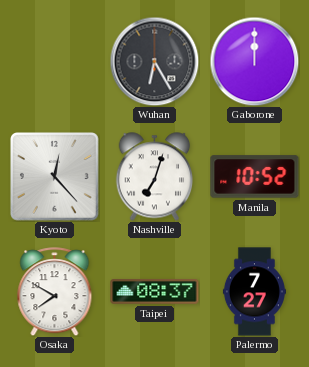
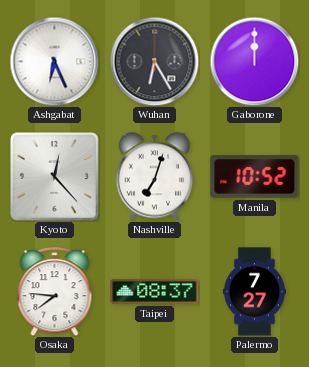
Ashgabat: none -> 6:26
Osaka: 7:50 -> 7:46
